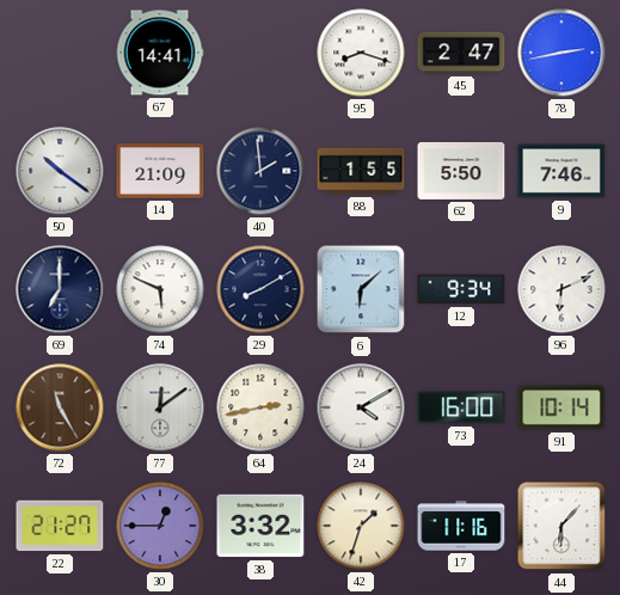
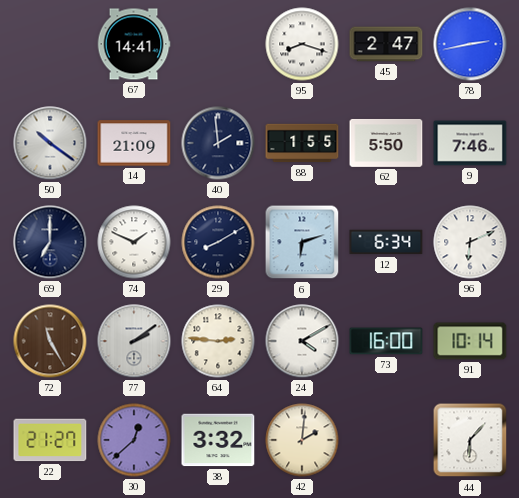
74: 5:49 -> 1:49
6: 6:08 -> 6:12
12: 9:34 -> 6:34
77: 12:09 -> 2:09
64: 2:43 -> 2:46
30: 12:45 -> 12:38
42: 1:33 -> 2:01
17: 11:16 -> none
